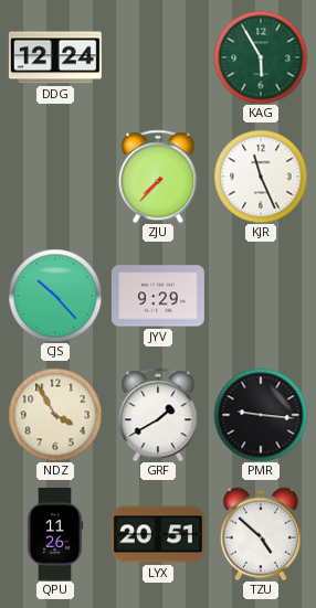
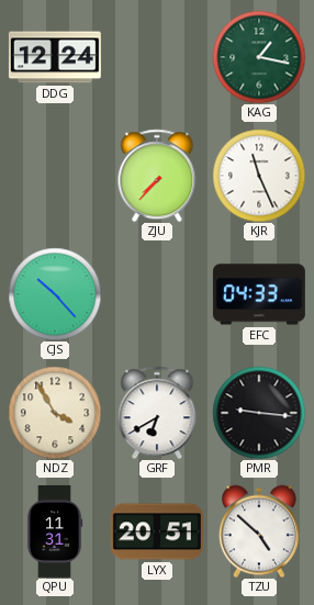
KAG: 5:55 -> 1:17
JYV: 9:29 -> none
EFC: none -> 04:33
GRF: 1:40 -> 6:40
QPU: 11:26 -> 11:31
